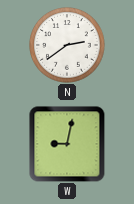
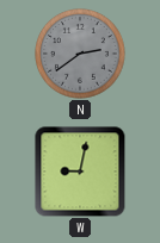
N dial: white -> grey
